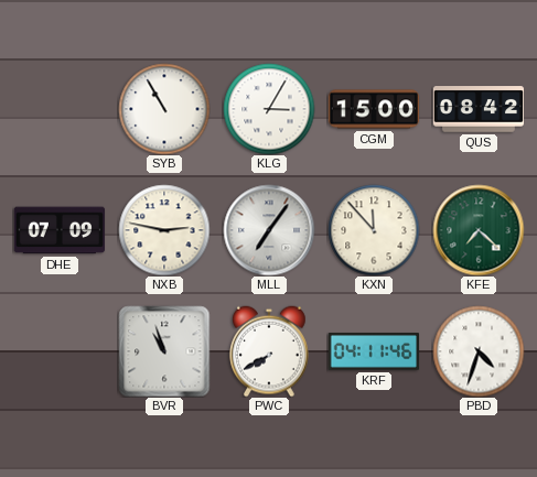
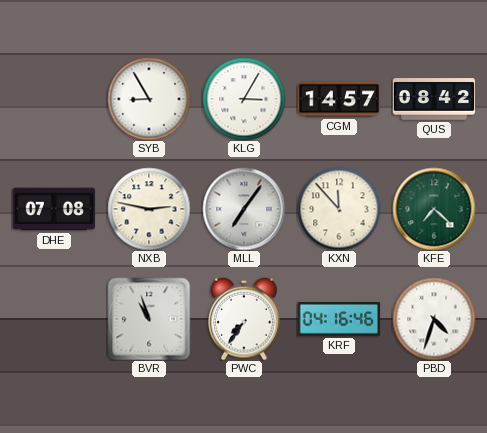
SYB: 10:55 -> 8:55
CGM: 15:00 -> 14:57
DHE: 07:09 -> 07:08
PWC: 7:40 -> 7:36
KRF: 04:11 -> 04:16
